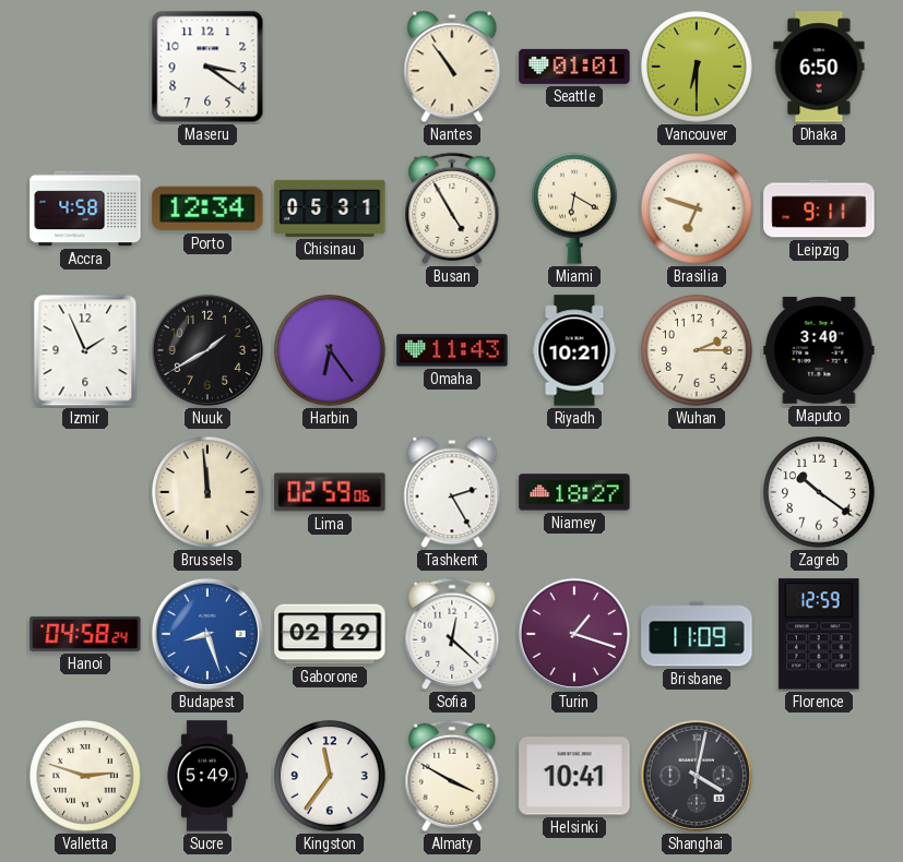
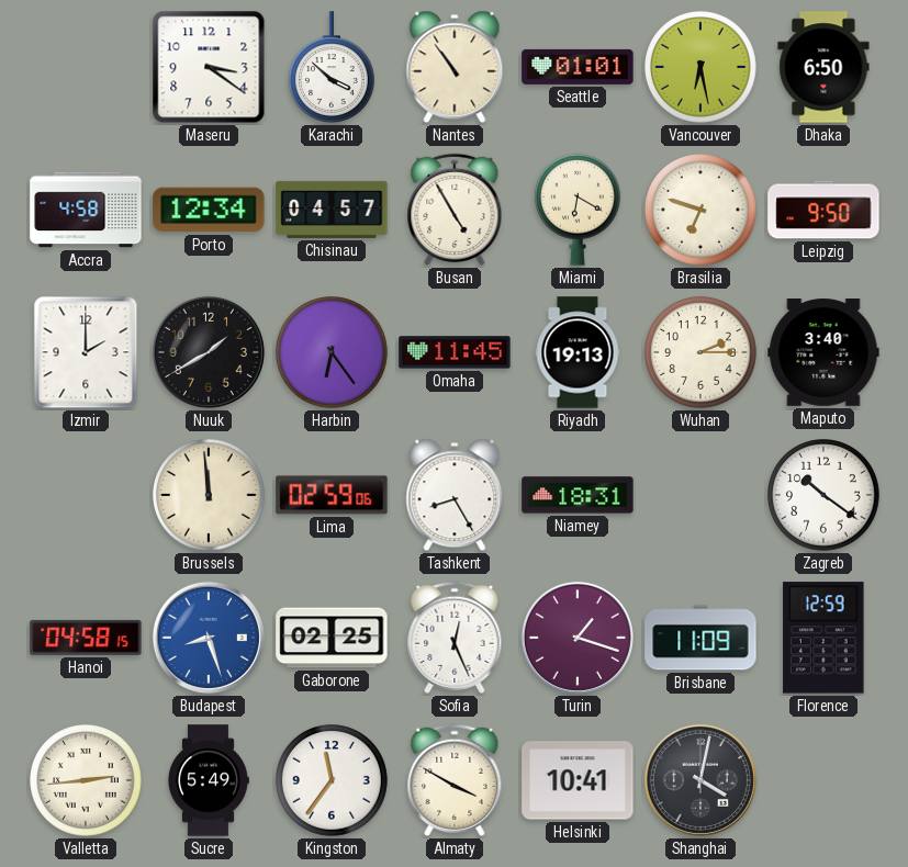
Karachi: none -> 3:52
Vancouver: 6:30 -> 6:28
Chisinau: 05:31 -> 04:57
Leipzig: 9:11 -> 9:50
Izmir: 1:56 -> 2:00
Omaha: 11:43 -> 11:45
Riyadh: 10:21 -> 19:13
Tashkent: 2:25 -> 8:25
Niamey: 18:27 -> 18:31
Hanoi: 04:58:24 -> 04:58:15
Gaborone: 02:29 -> 02:25
Sofia: 12:22 -> 12:26
Valletta: 2:48 -> 2:44
